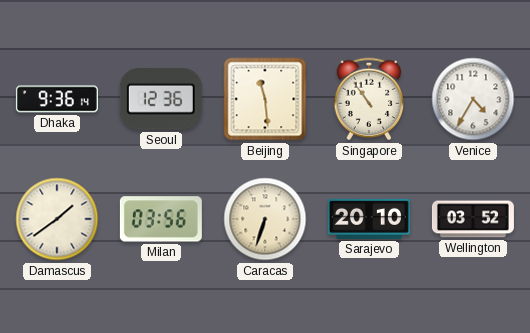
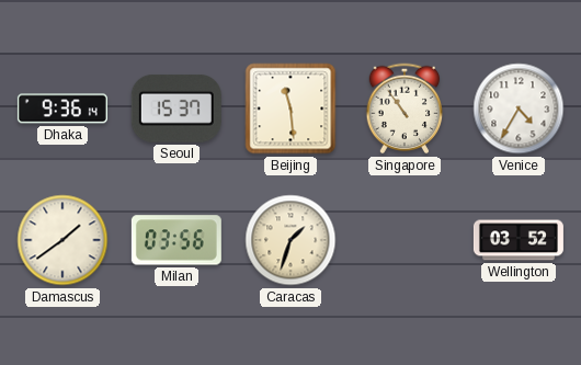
Seoul: 12:36 -> 15:37
Caracas: 6:33 -> 1:33
Sarajevo: 20:10 -> none
